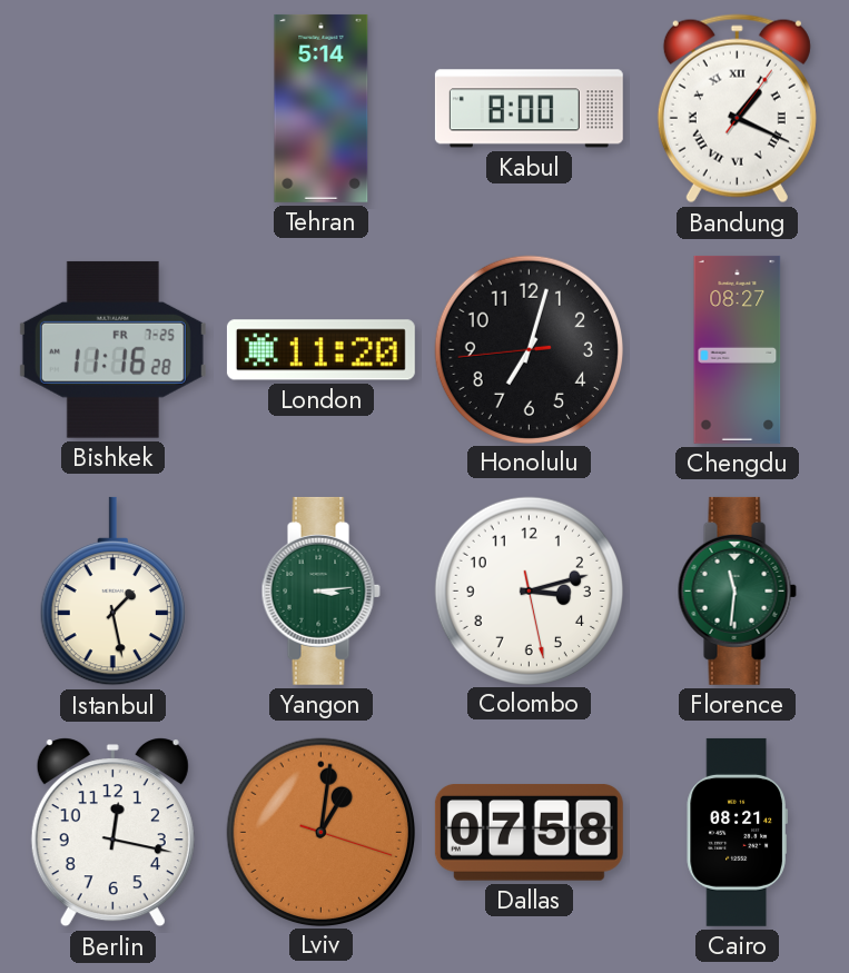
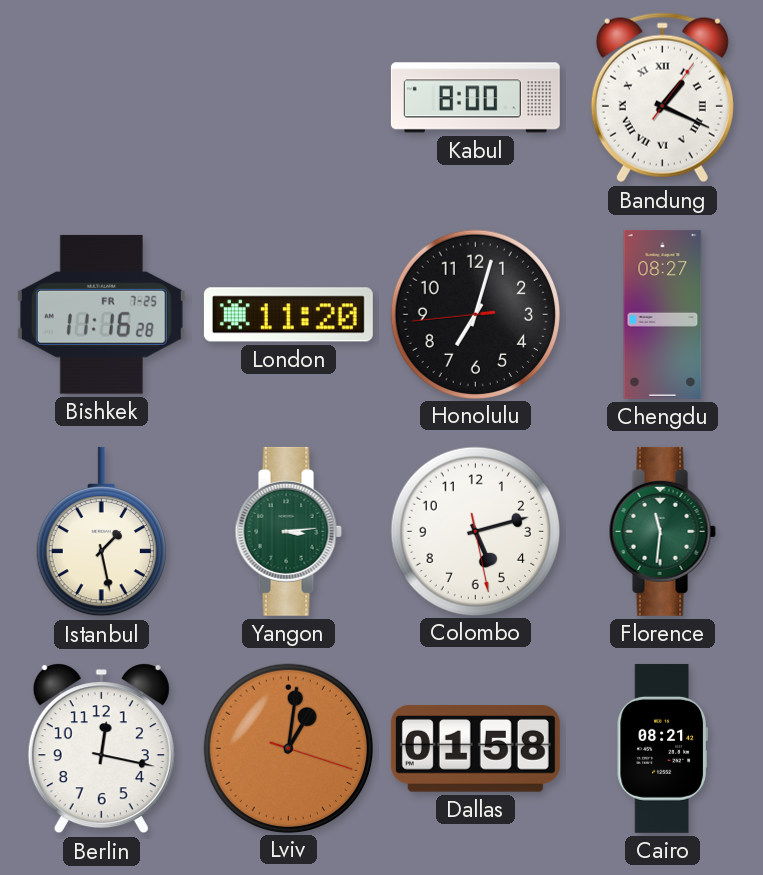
Tehran: 5:14 -> none
Colombo: 3:12 -> 5:12
Dallas: 07:58 -> 01:58
